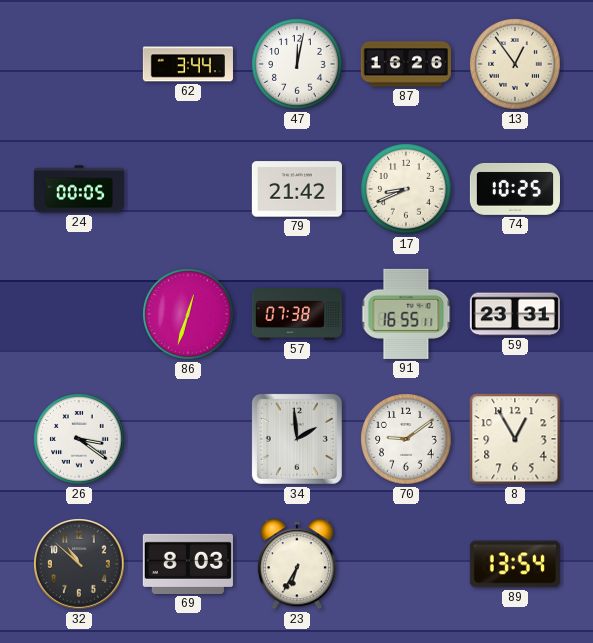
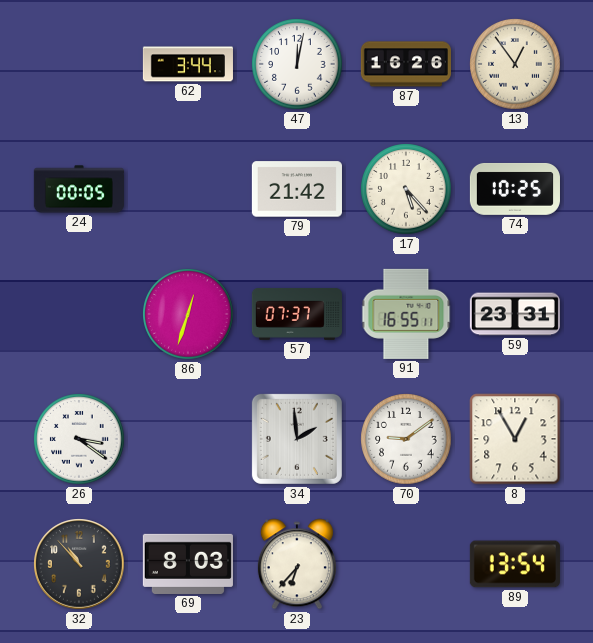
17: 8:41 -> 5:23
57: 07:38 -> 07:37
32: 10:52 -> 10:53
23: 6:35 -> 6:37
